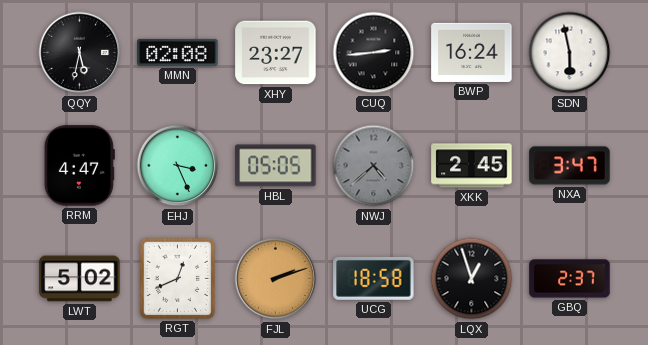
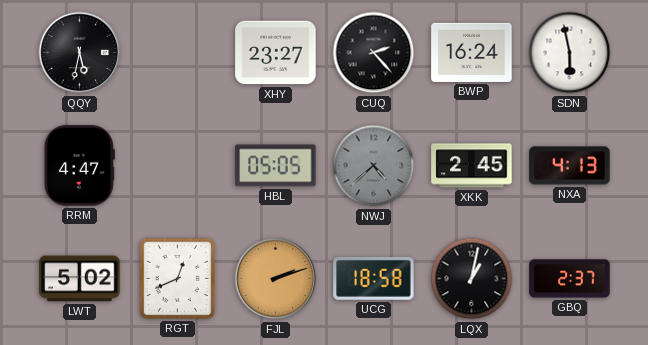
MMN: 02:08 -> none
CUQ: 2:44 -> 2:23
EHJ: 3:26 -> none
NXA: 3:47 -> 4:13
LQX: 12:57 -> 1:02
